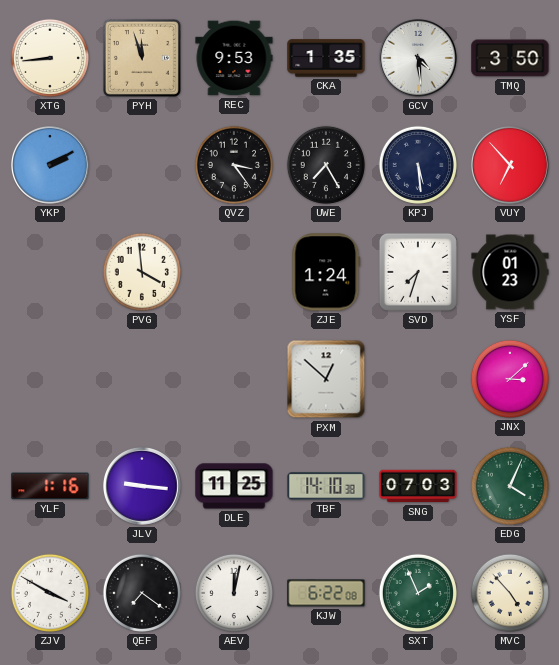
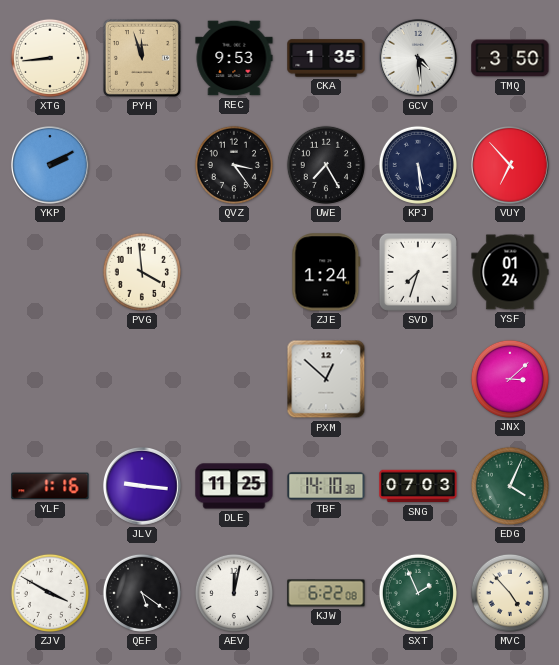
YSF: 01:23 -> 01:24
QEF: 7:21 -> 5:21
